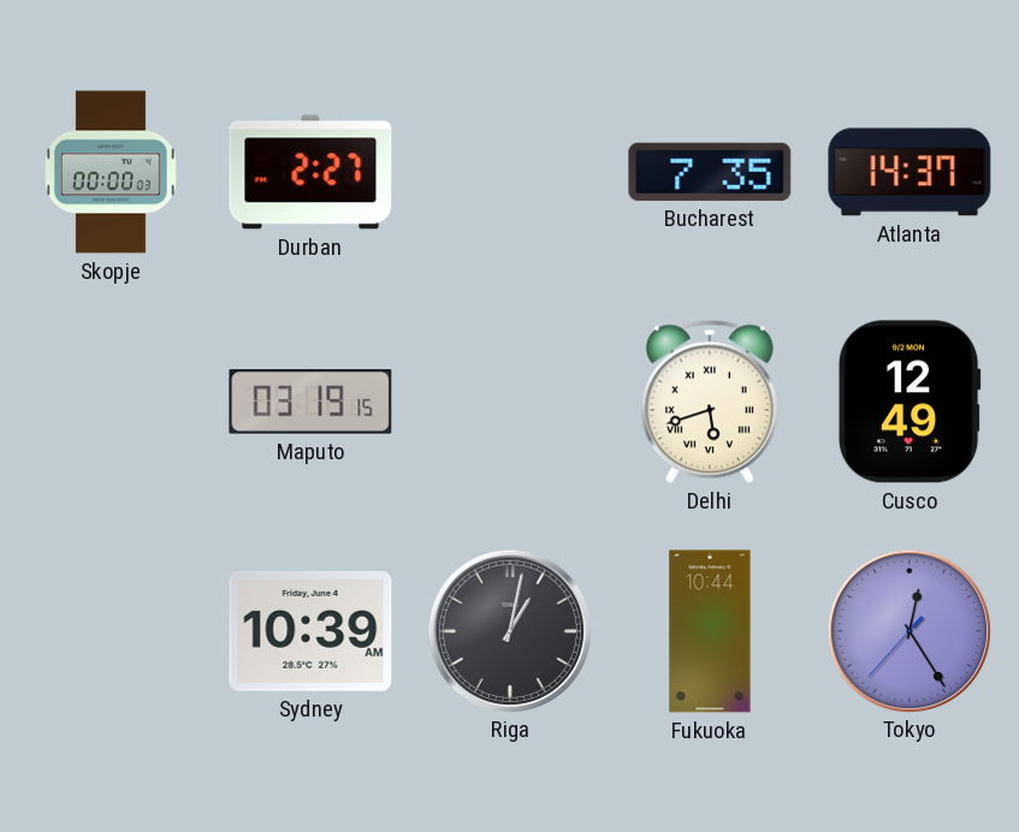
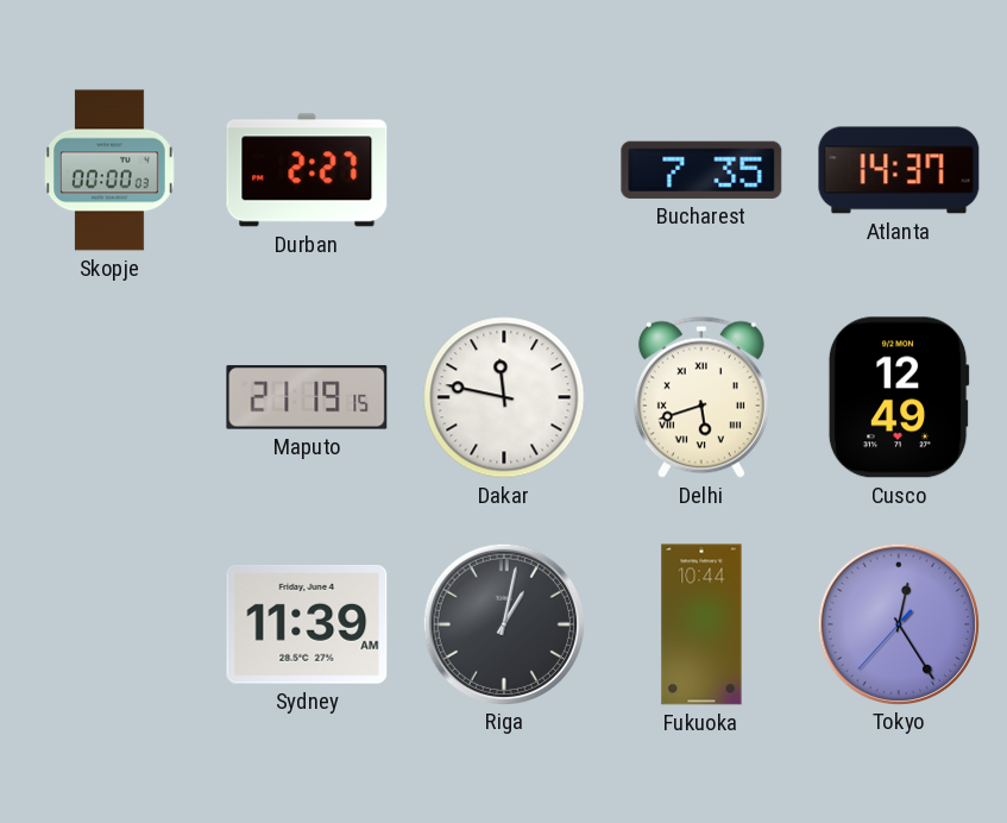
Maputo: 03:19 -> 21:19
Dakar: none -> 11:47
Sydney: 10:39 -> 11:39
